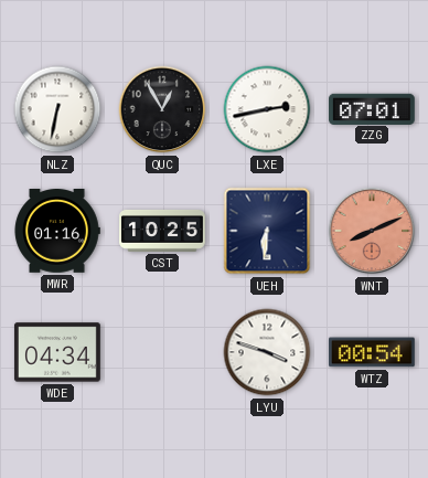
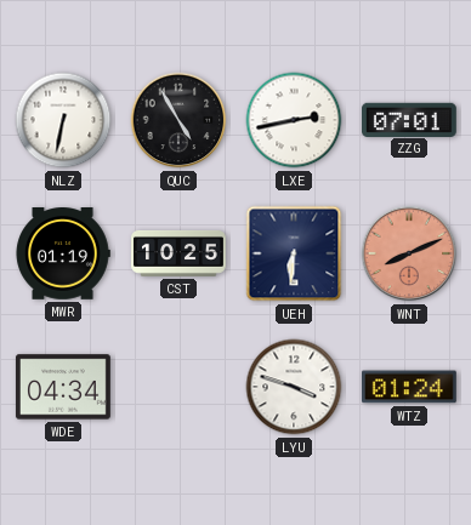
QUC: 12:55 -> 4:55
MWR: 01:16 -> 01:19
WTZ: 00:54 -> 01:24
